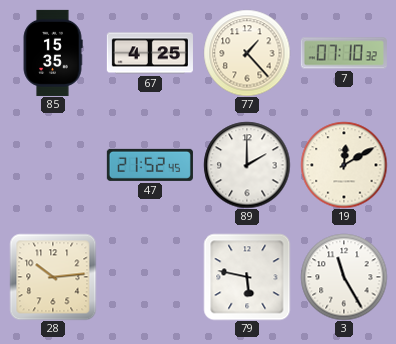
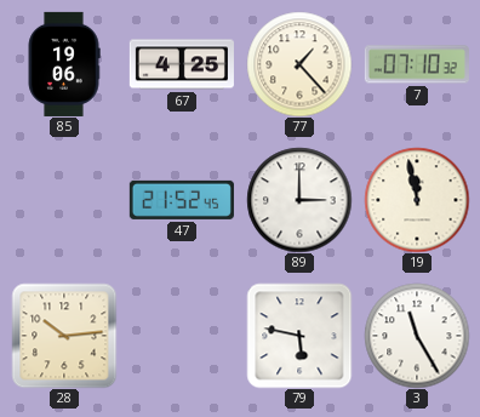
85: 15:35 -> 19:06
89: 2:00 -> 3:00
19: 12:10 -> 11:58
